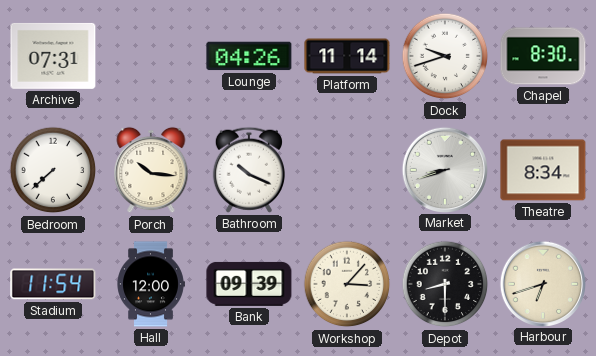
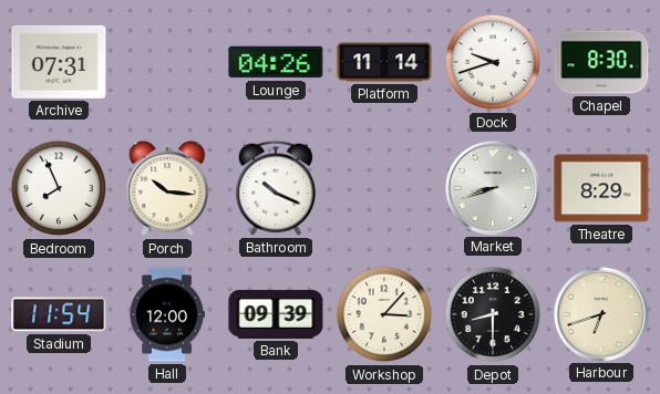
Bedroom: 7:38 -> 7:56
Theatre: 8:34 -> 8:29
